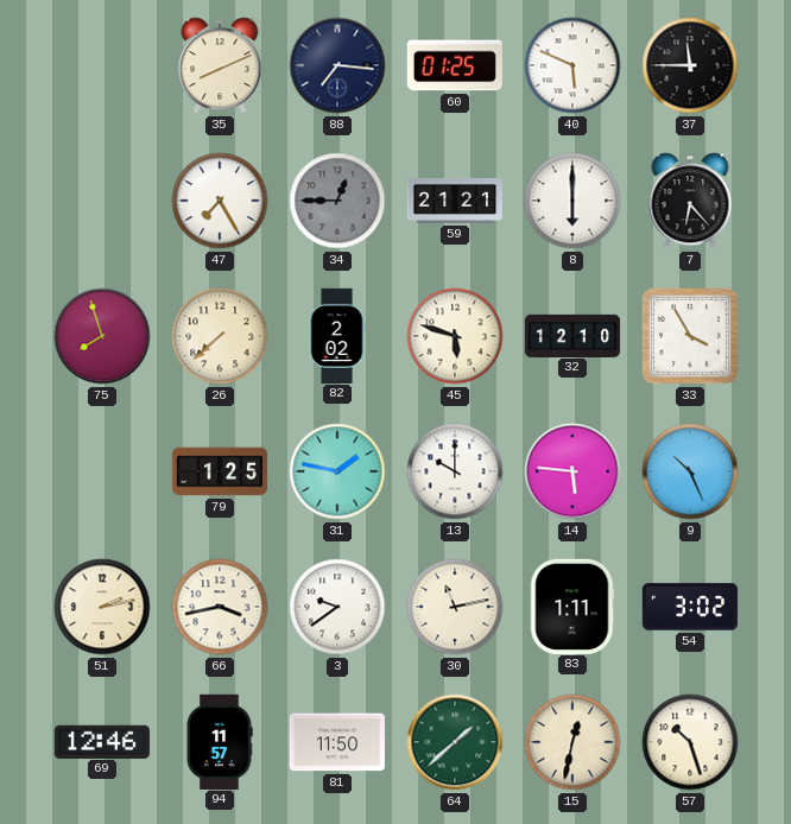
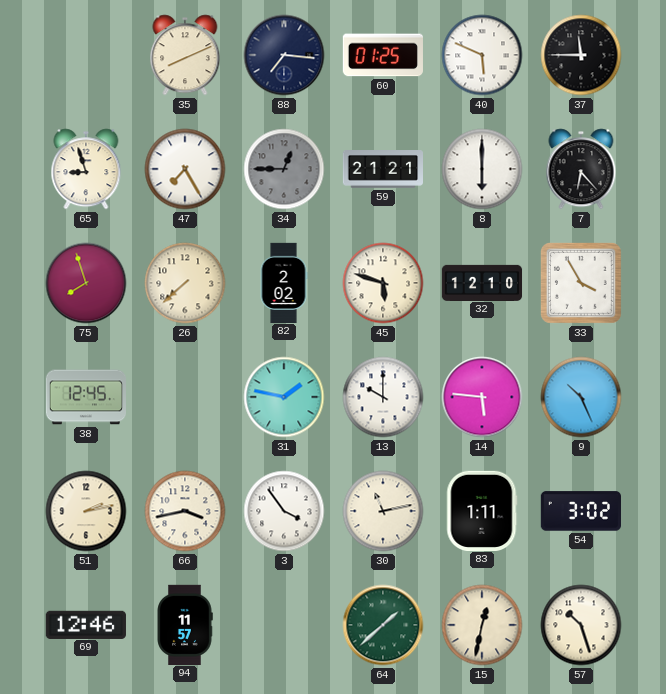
65: none -> 8:57
38: none -> 12:45
79: 1:25 -> none
3: 9:39 -> 3:54
81: 11:50 -> none
